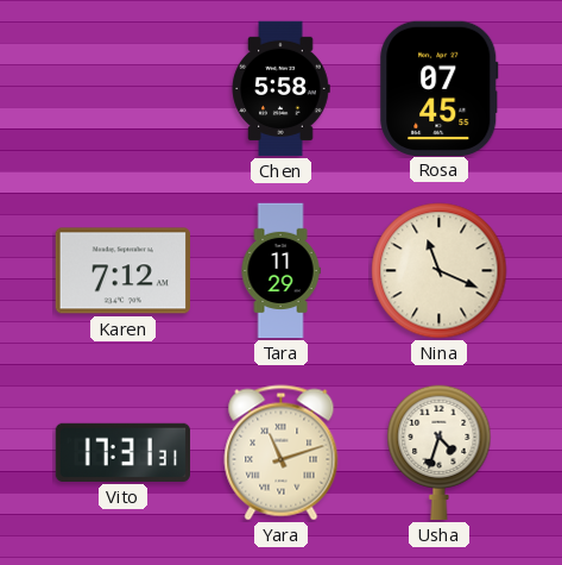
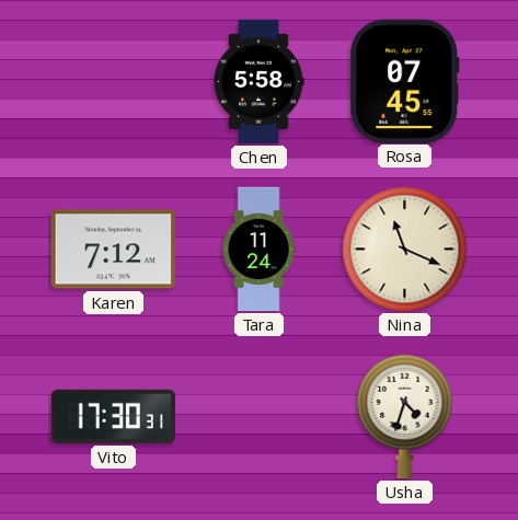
Tara: 11:29 -> 11:24
Vito: 17:31 -> 17:30
Yara: 11:12 -> none
